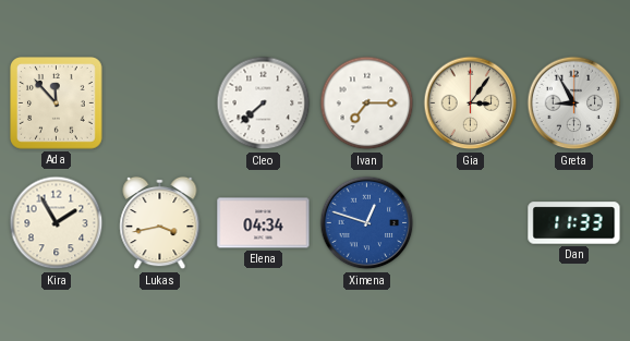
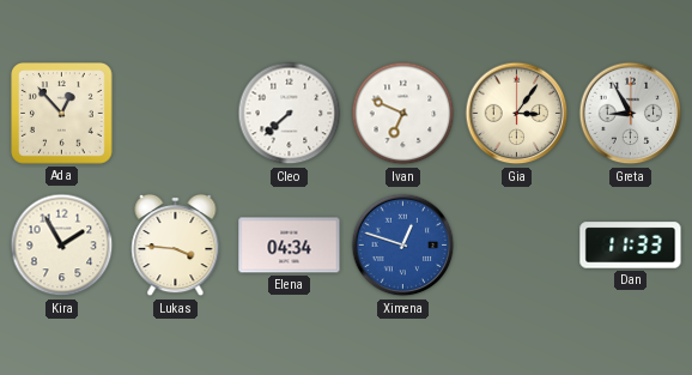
Ada: 11:53 -> 12:53
Ivan: 7:15 -> 6:49
Lukas: 3:43 -> 3:46
